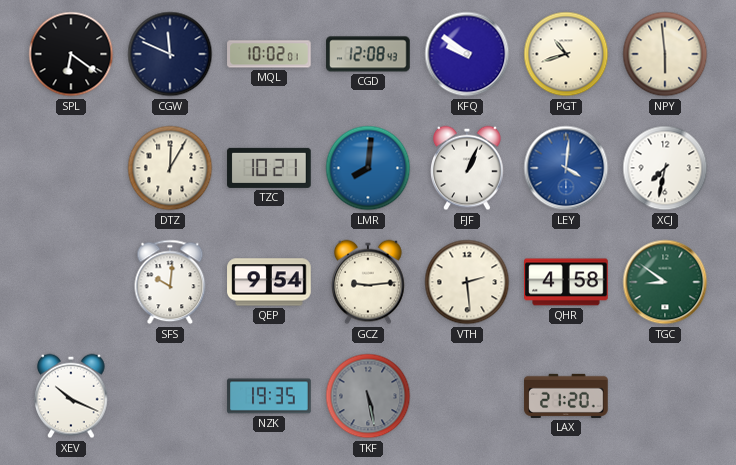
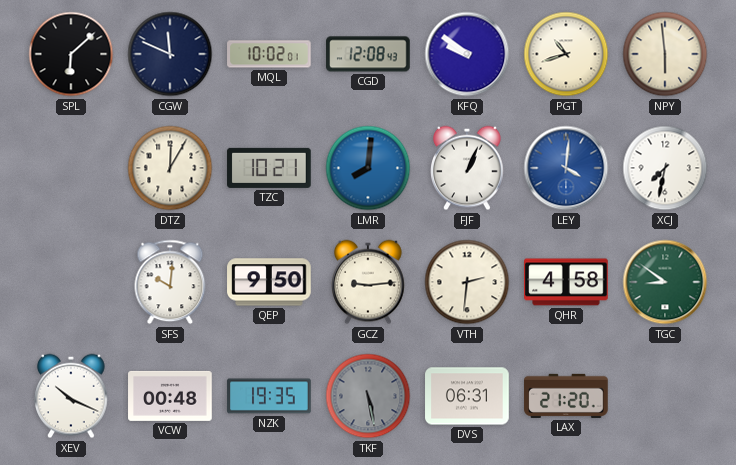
SPL: 6:21 -> 6:08
QEP: 9:54 -> 9:50
VTH: 2:29 -> 2:31
VCW: none -> 00:48
DVS: none -> 06:31
